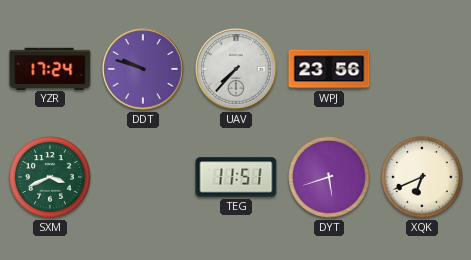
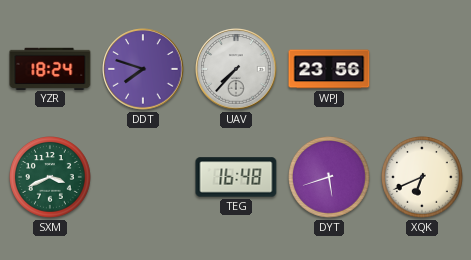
YZR: 17:24 -> 18:24
DDT: 9:48 -> 7:48
TEG: 11:51 -> 16:48
